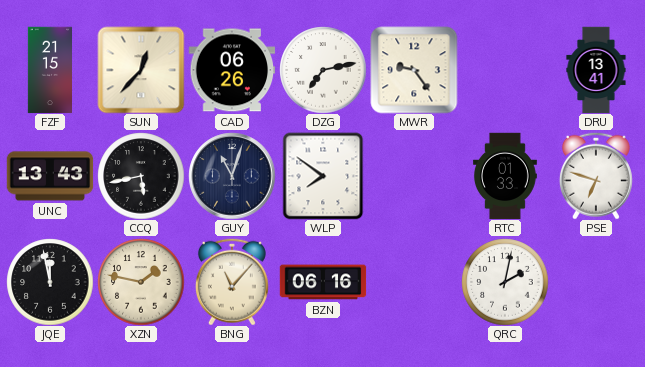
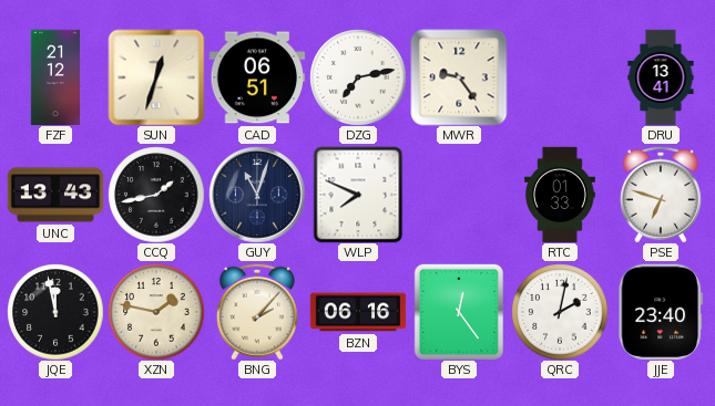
FZF: 21:15 -> 21:12
SUN: 12:37 -> 12:33
CAD: 06:26 -> 06:51
CCQ: 5:43 -> 1:43
WLP: 7:51 -> 7:49
BNG: 11:07 -> 2:07
BYS: none -> 12:24
JJE: none -> 23:40
